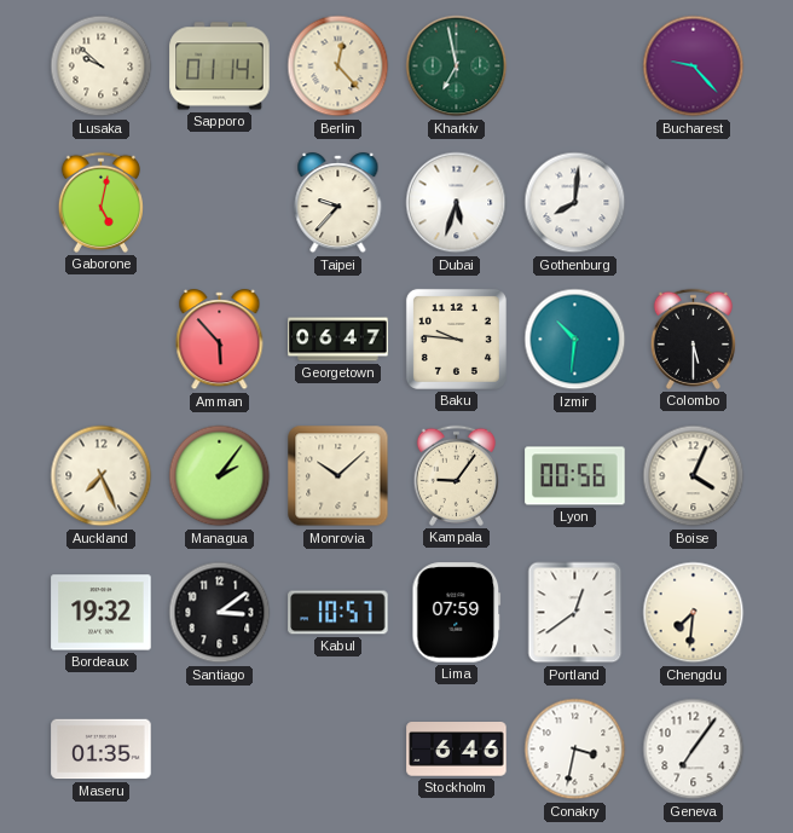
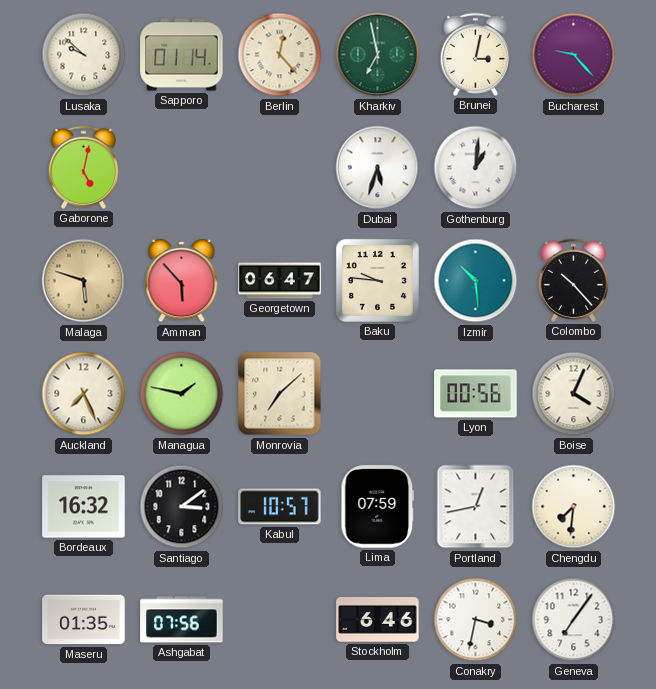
Brunei: none -> 3:02
Taipei: 9:37 -> none
Gothenburg: 8:01 -> 1:01
Malaga: none -> 5:48
Izmir: 10:31 -> 10:29
Colombo: 5:30 -> 10:23
Managua: 2:06 -> 1:47
Monrovia: 10:08 -> 7:08
Kampala: 9:06 -> none
Bordeaux: 19:32 -> 16:32
Portland: 12:39 -> 12:43
Ashgabat: none -> 07:56
